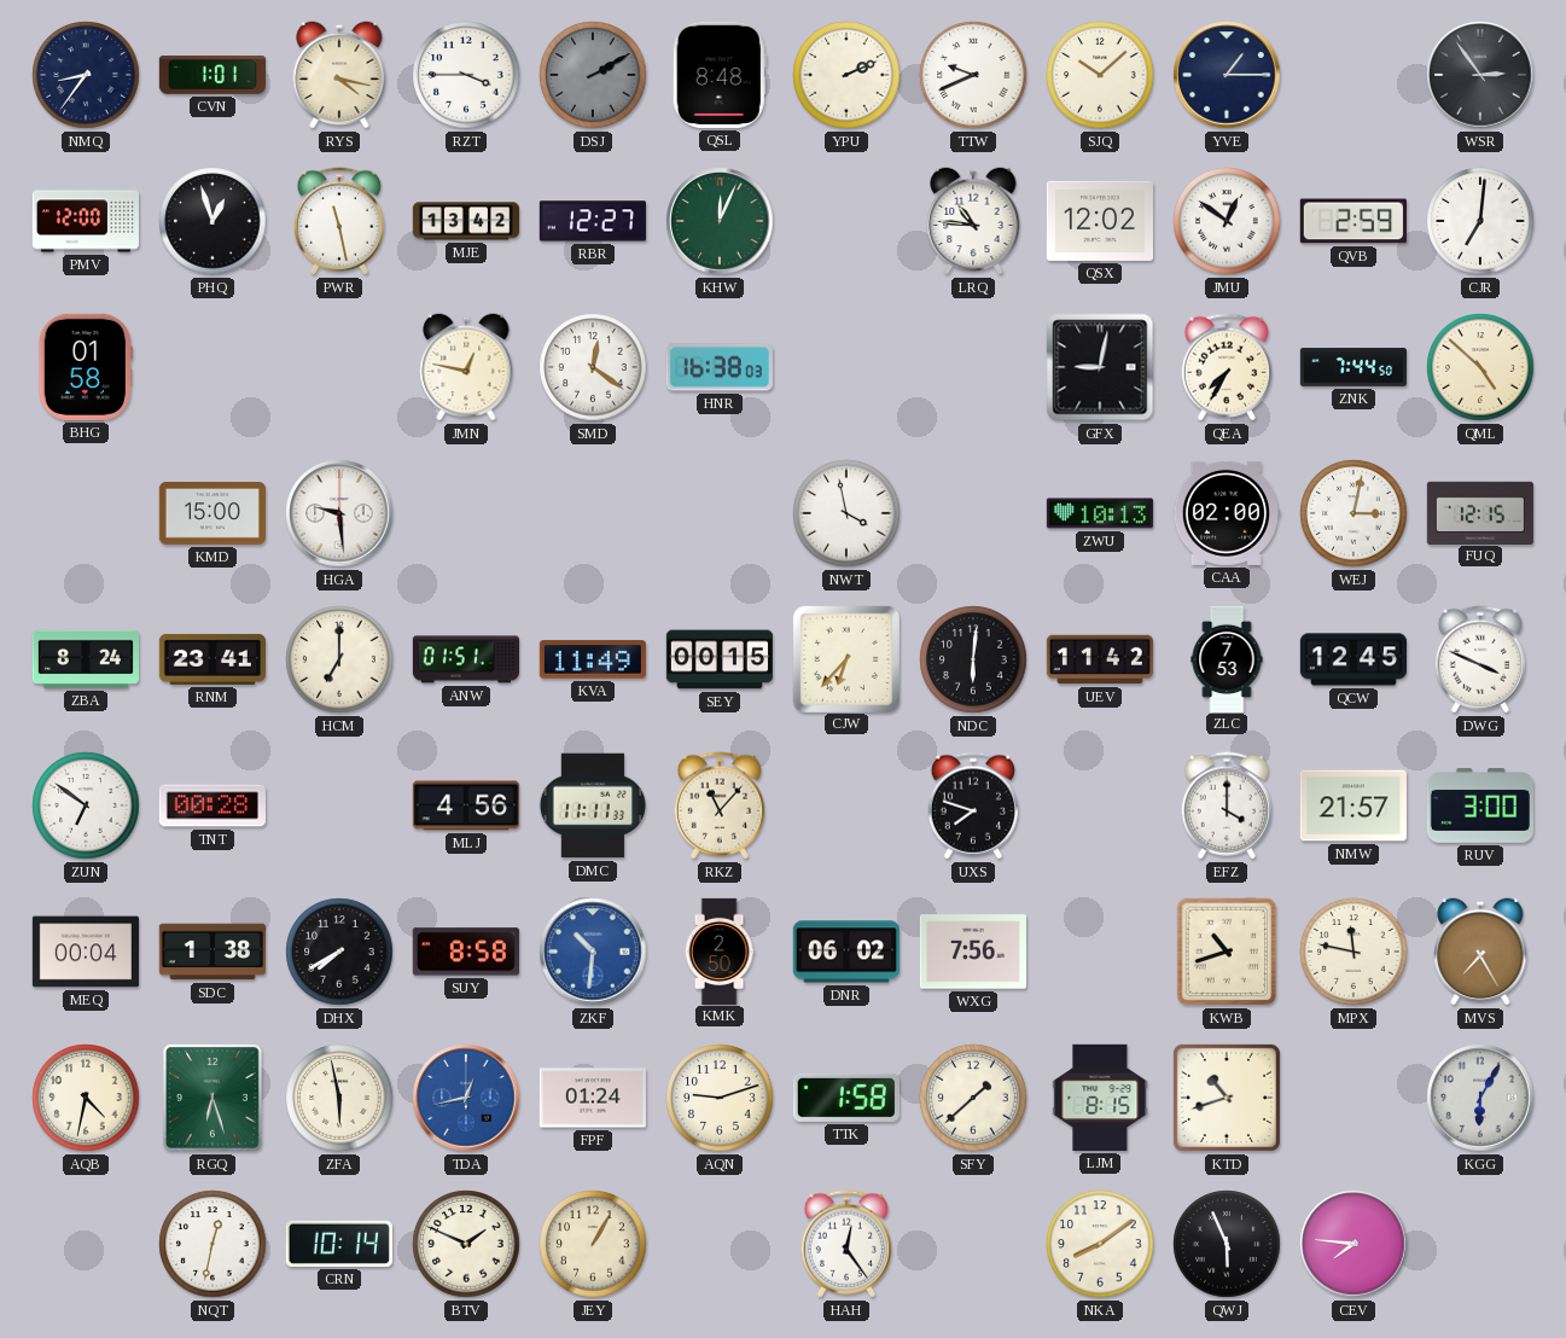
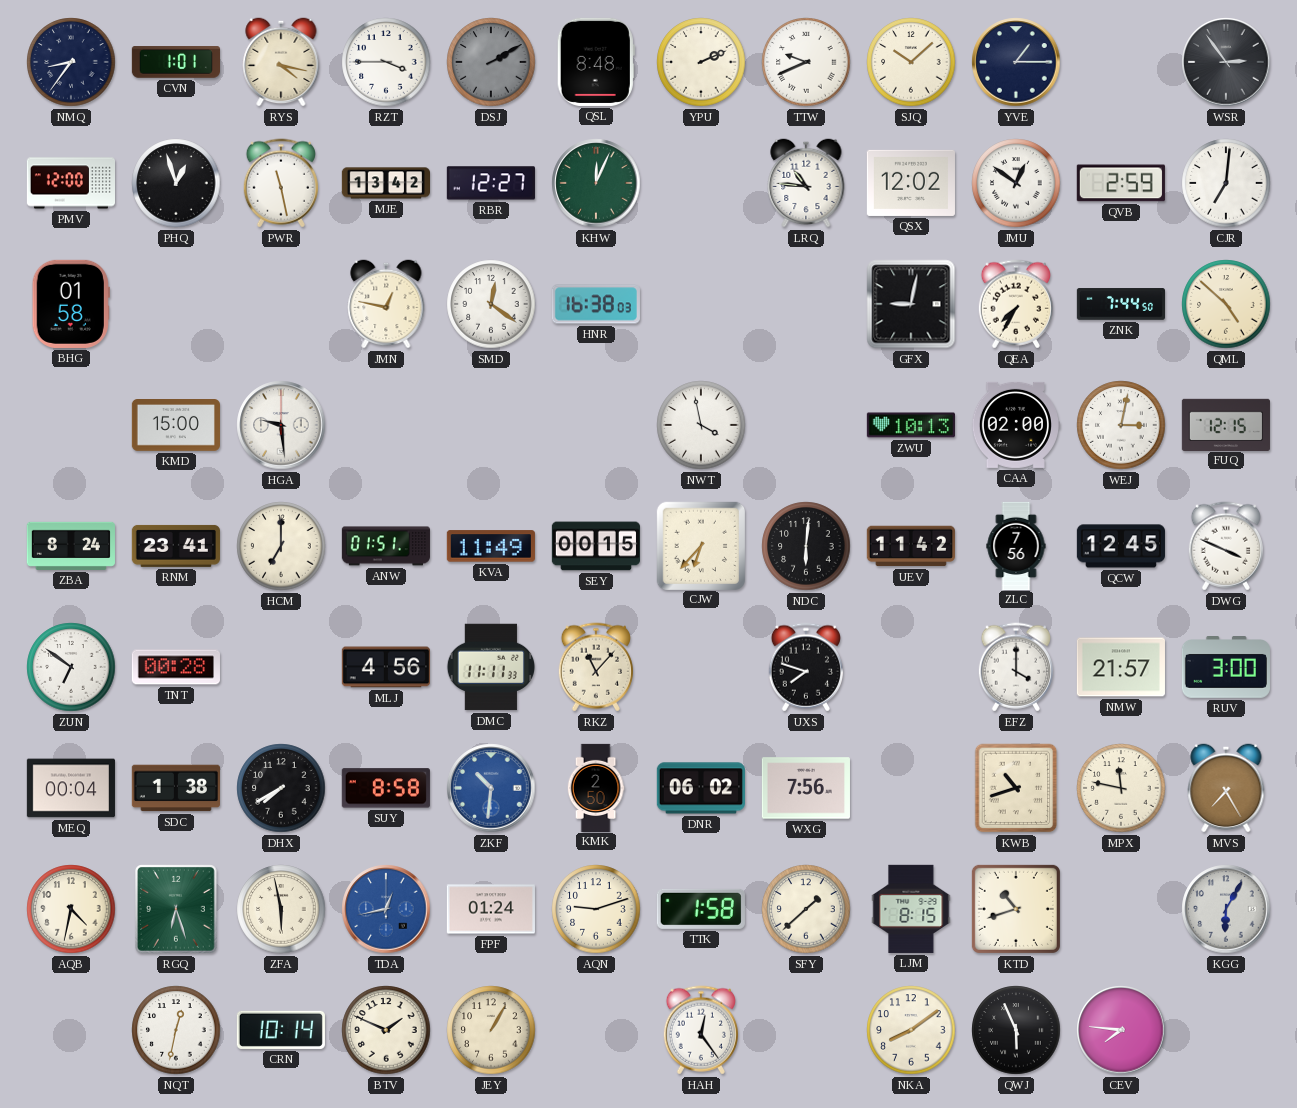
ZLC: 7:53 -> 7:56
